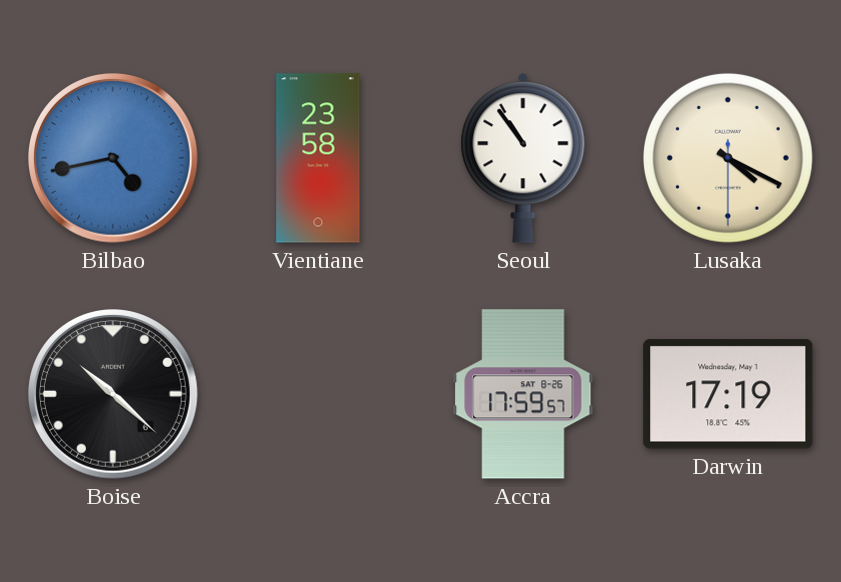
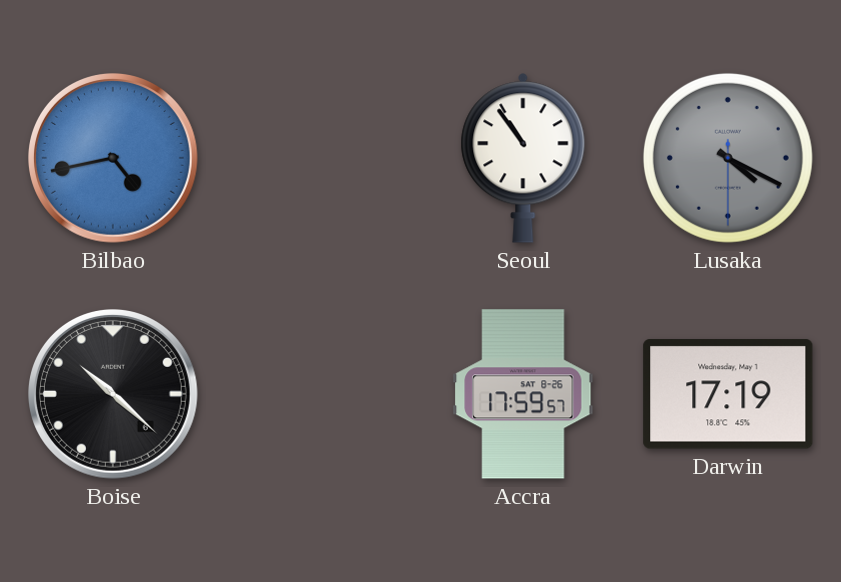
Vientiane: 23:58 -> none
Lusaka dial: cream -> grey
